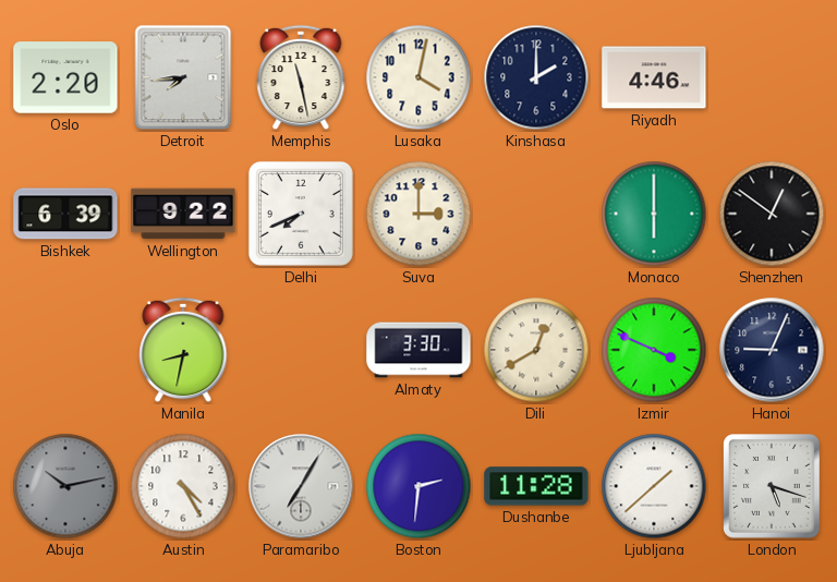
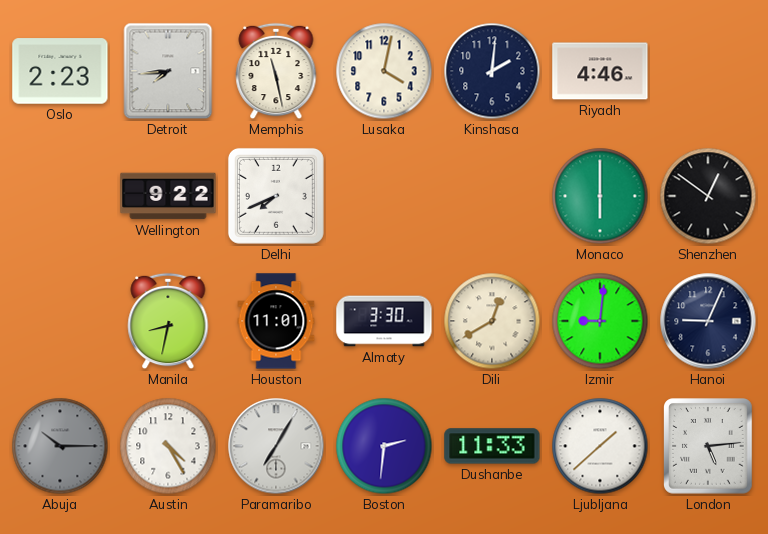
Oslo: 2:20 -> 2:23
Kinshasa: 2:00 -> 2:01
Bishkek: 6:39 -> none
Suva: 3:00 -> none
Houston: none -> 11:01
Izmir: 3:49 -> 9:01
Abuja: 10:13 -> 10:15
Dushanbe: 11:28 -> 11:33
London: 5:18 -> 5:14
